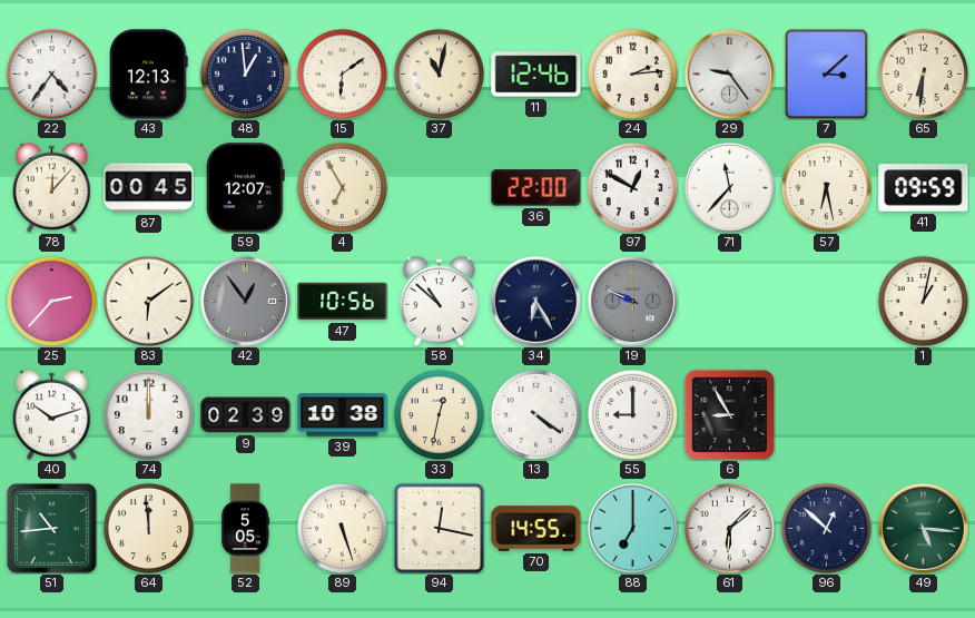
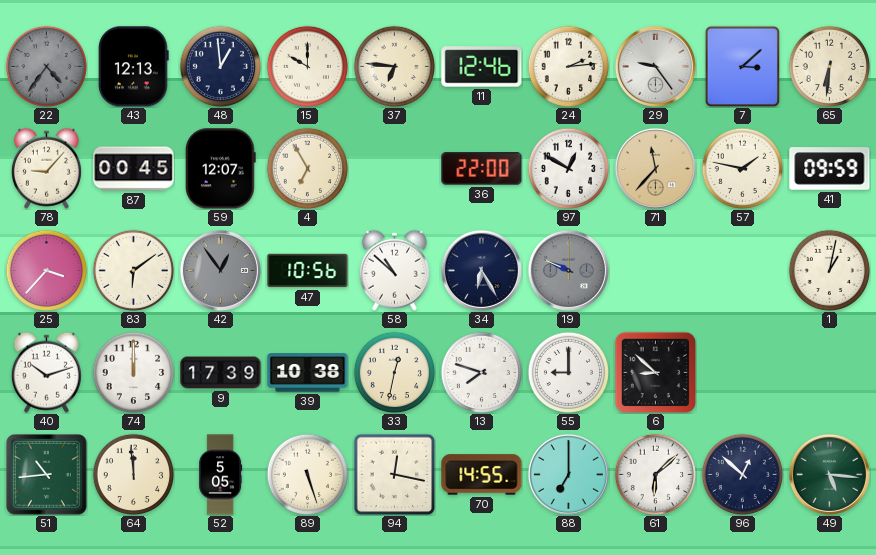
22 dial: white -> grey
15: 6:09 -> 10:00
37: 11:02 -> 6:46
78: 12:07 -> 9:07
71 dial: white -> champagne
57: 6:28 -> 1:47
25: 2:37 -> 3:37
9: 02:39 -> 17:39
13: 4:21 -> 7:48
6: 8:55 -> 8:52
